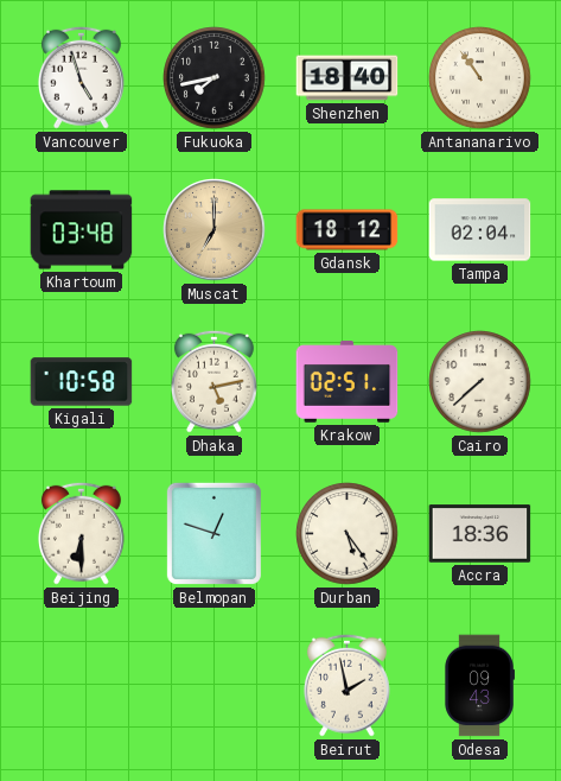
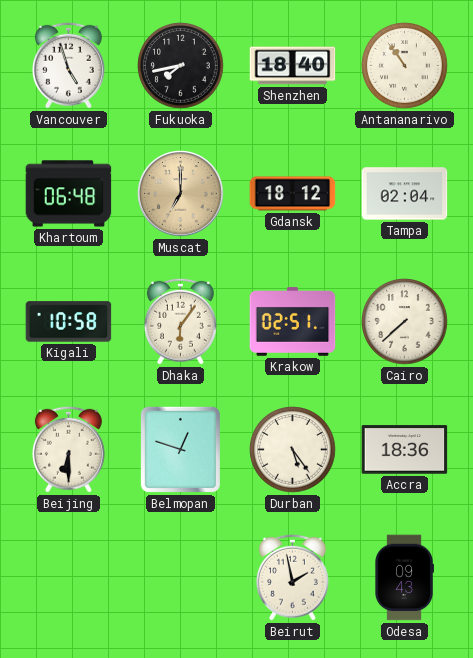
Khartoum: 03:48 -> 06:48
Dhaka: 5:13 -> 6:06
